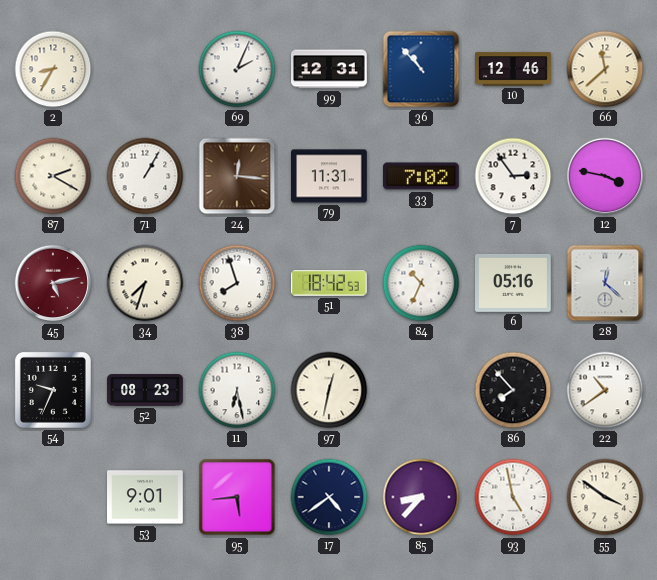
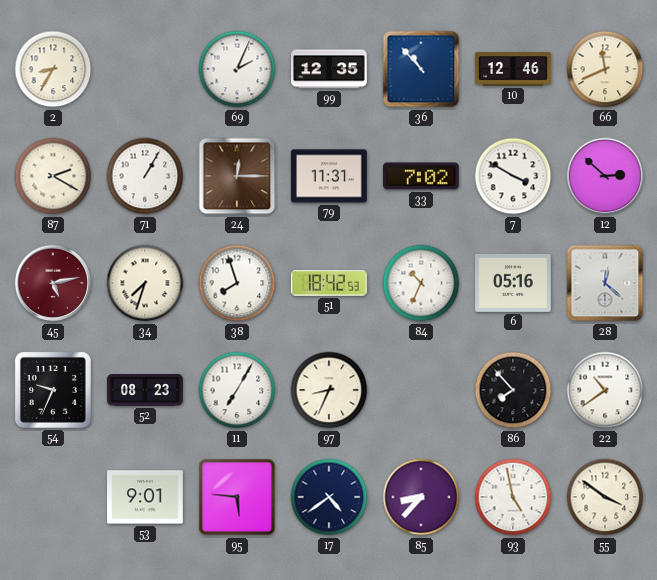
99: 12:31 -> 12:35
66: 11:38 -> 11:41
24: 12:16 -> 12:15
7: 2:54 -> 3:50
12: 3:47 -> 2:52
11: 6:28 -> 7:05
97: 12:32 -> 8:34
95: 5:44 -> 5:46
